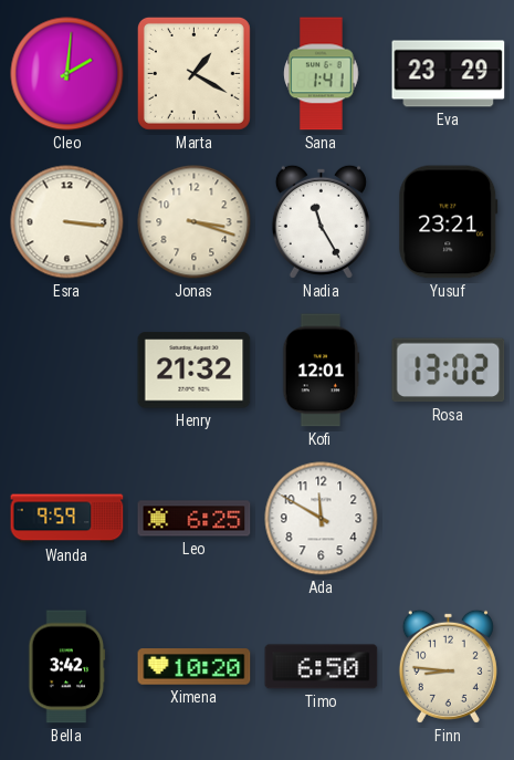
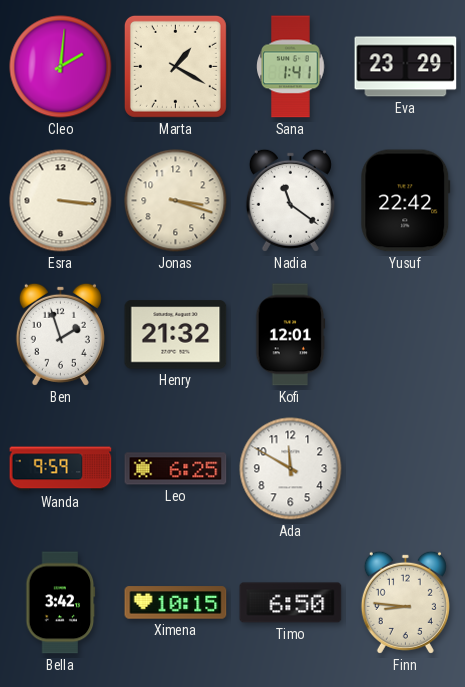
Nadia: 11:25 -> 11:21
Yusuf: 23:21 -> 22:42
Ben: none -> 1:57
Rosa: 13:02 -> none
Ximena: 10:20 -> 10:15
